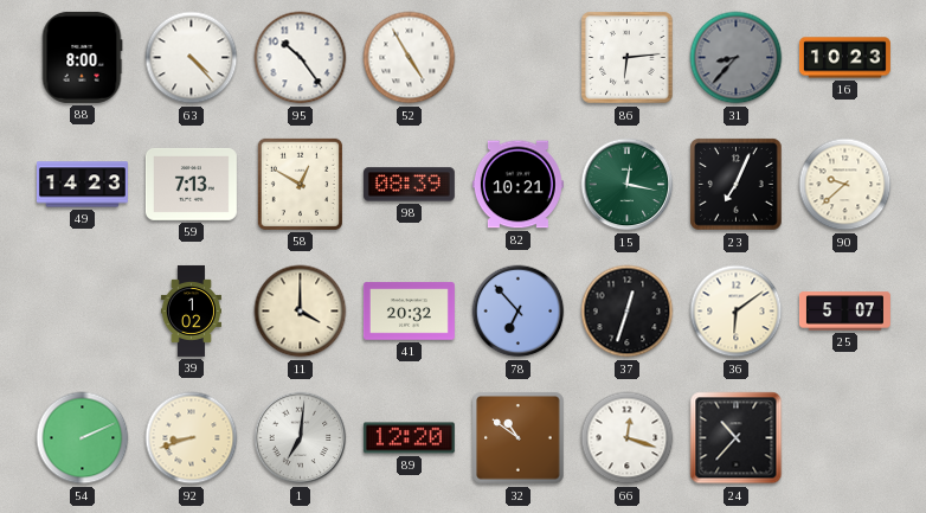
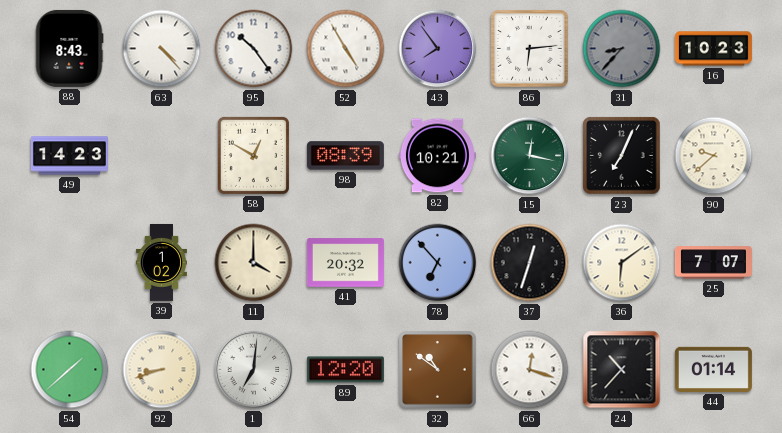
88: 8:00 -> 8:43
43: none -> 7:54
59: 7:13 -> none
25: 5:07 -> 7:07
54: 2:11 -> 1:38
44: none -> 01:14
